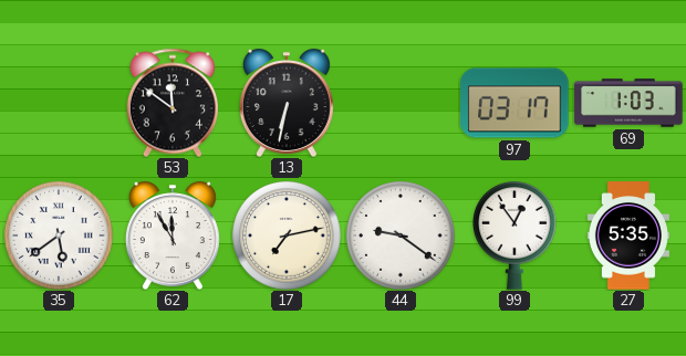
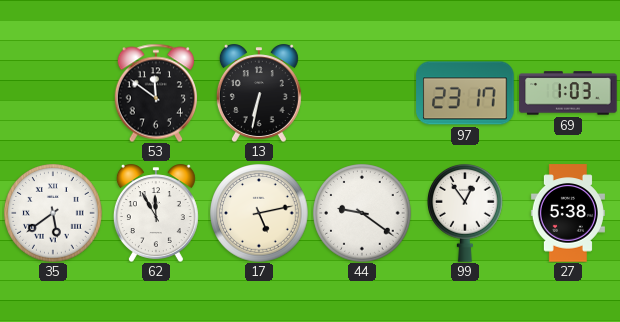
97: 03:17 -> 23:17
17: 7:13 -> 5:13
27: 5:35 -> 5:38
